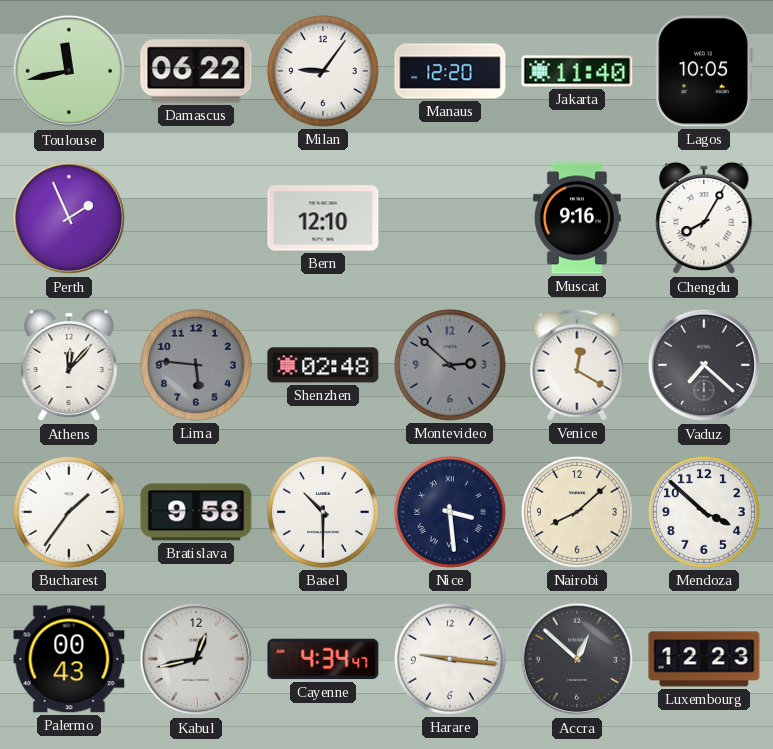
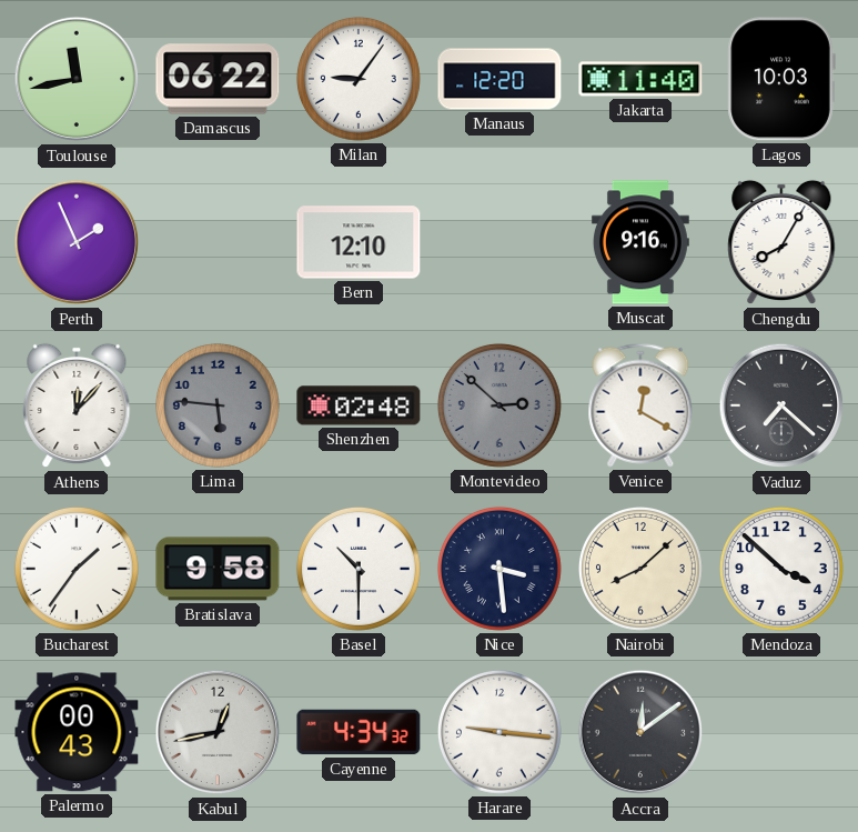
Lagos: 10:05 -> 10:03
Cayenne: 4:34:47 -> 4:34:32
Accra: 12:52 -> 12:09
Luxembourg: 12:23 -> none
